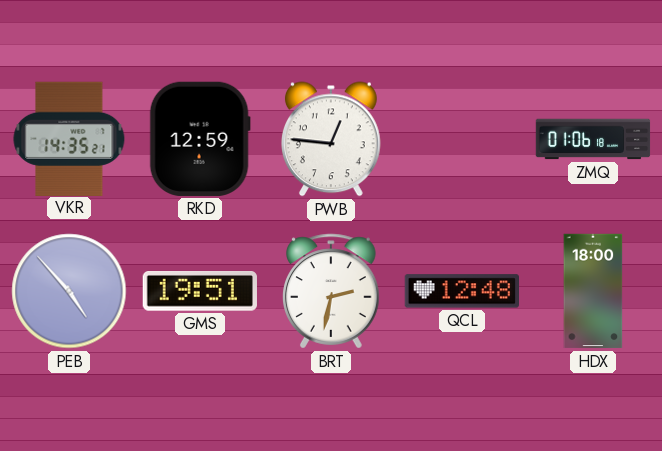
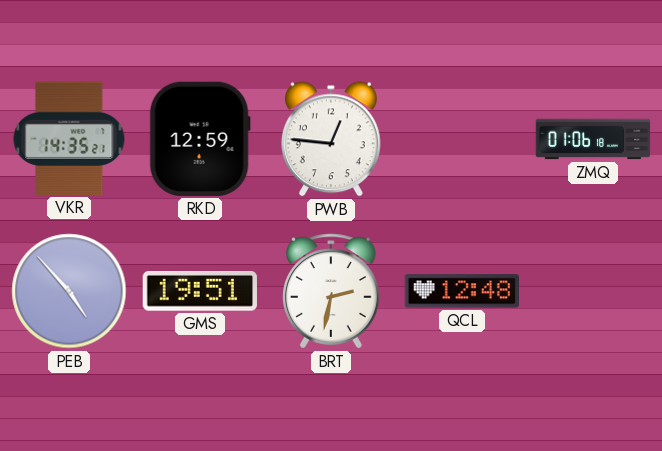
HDX: 18:00 -> none
